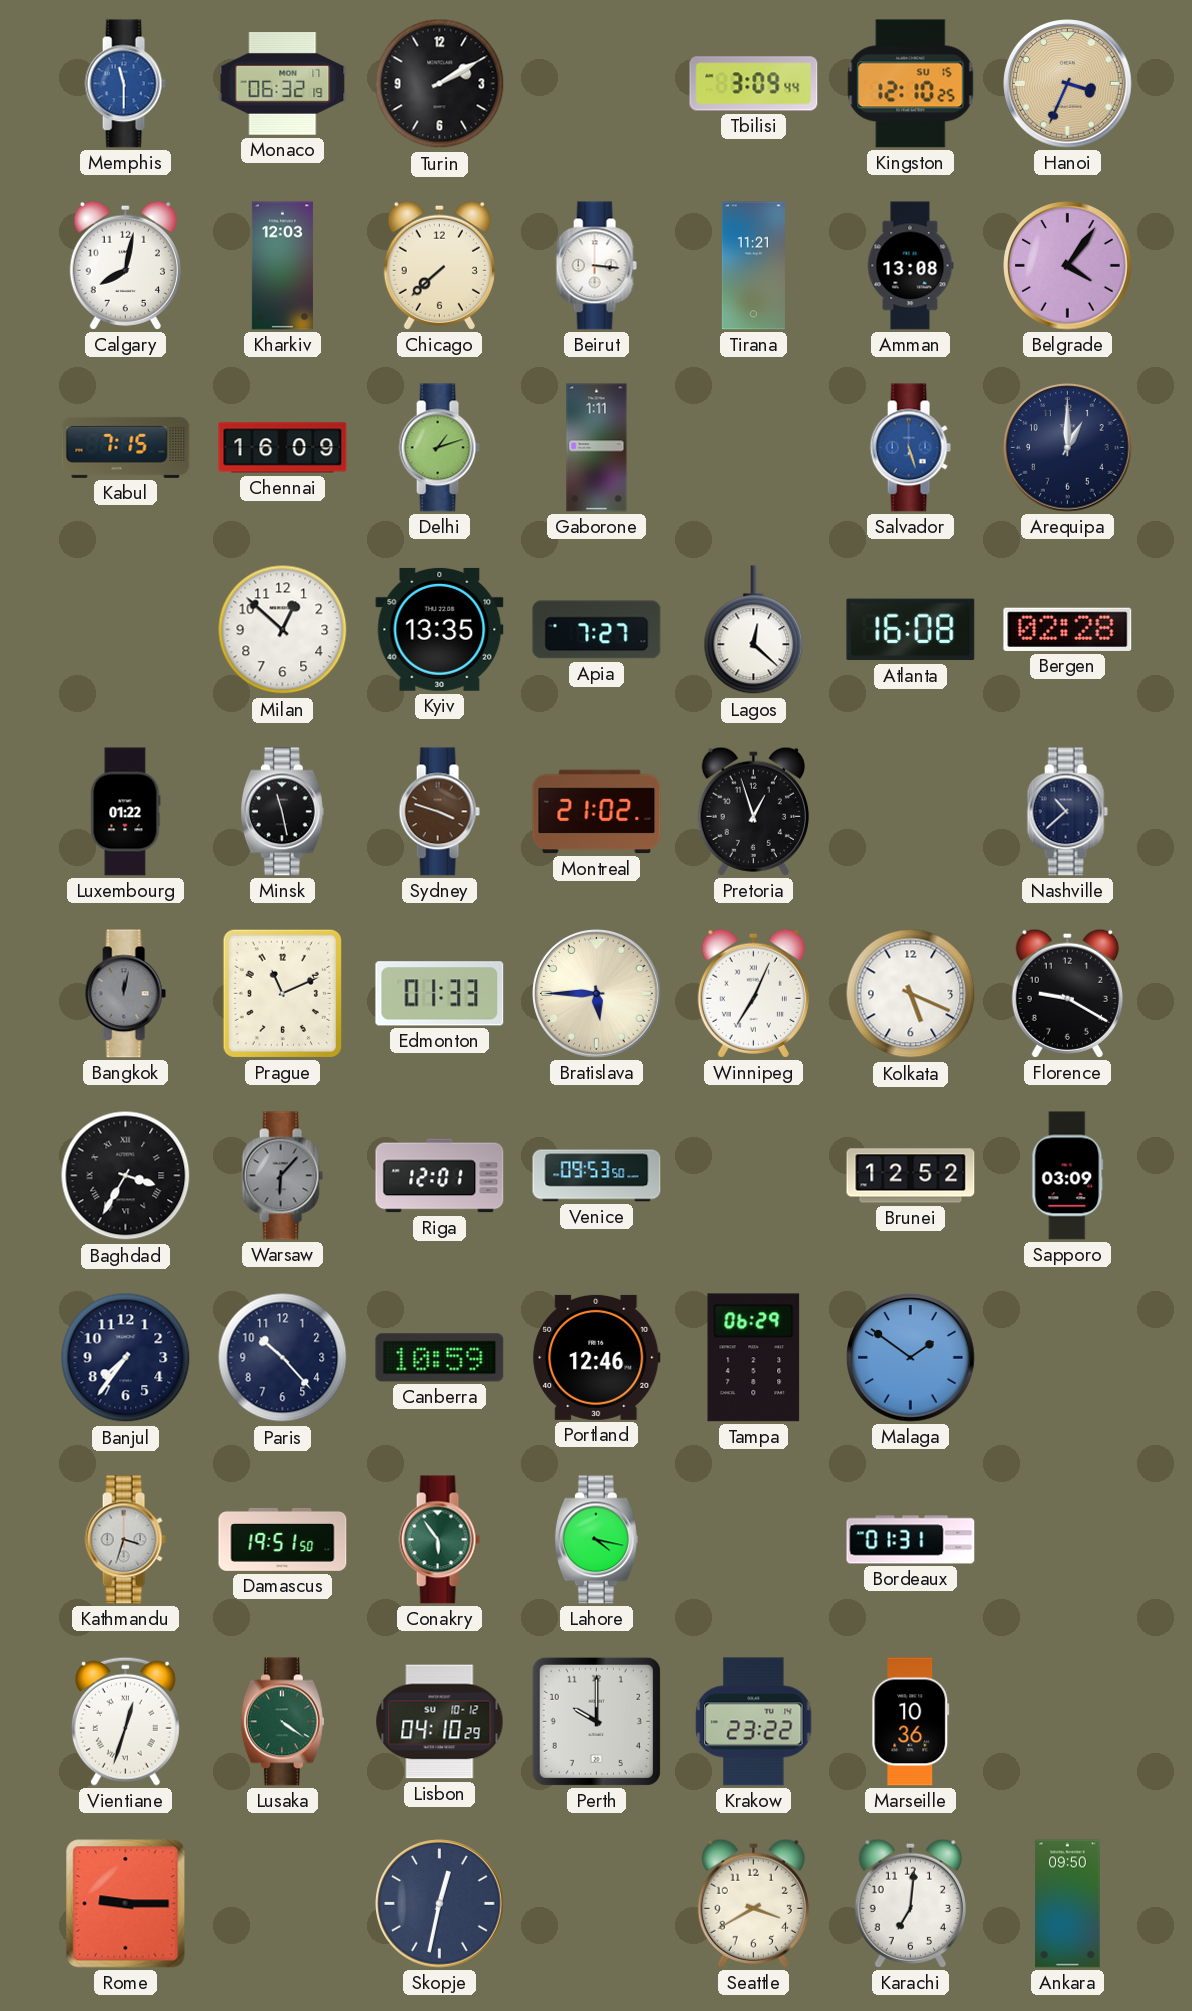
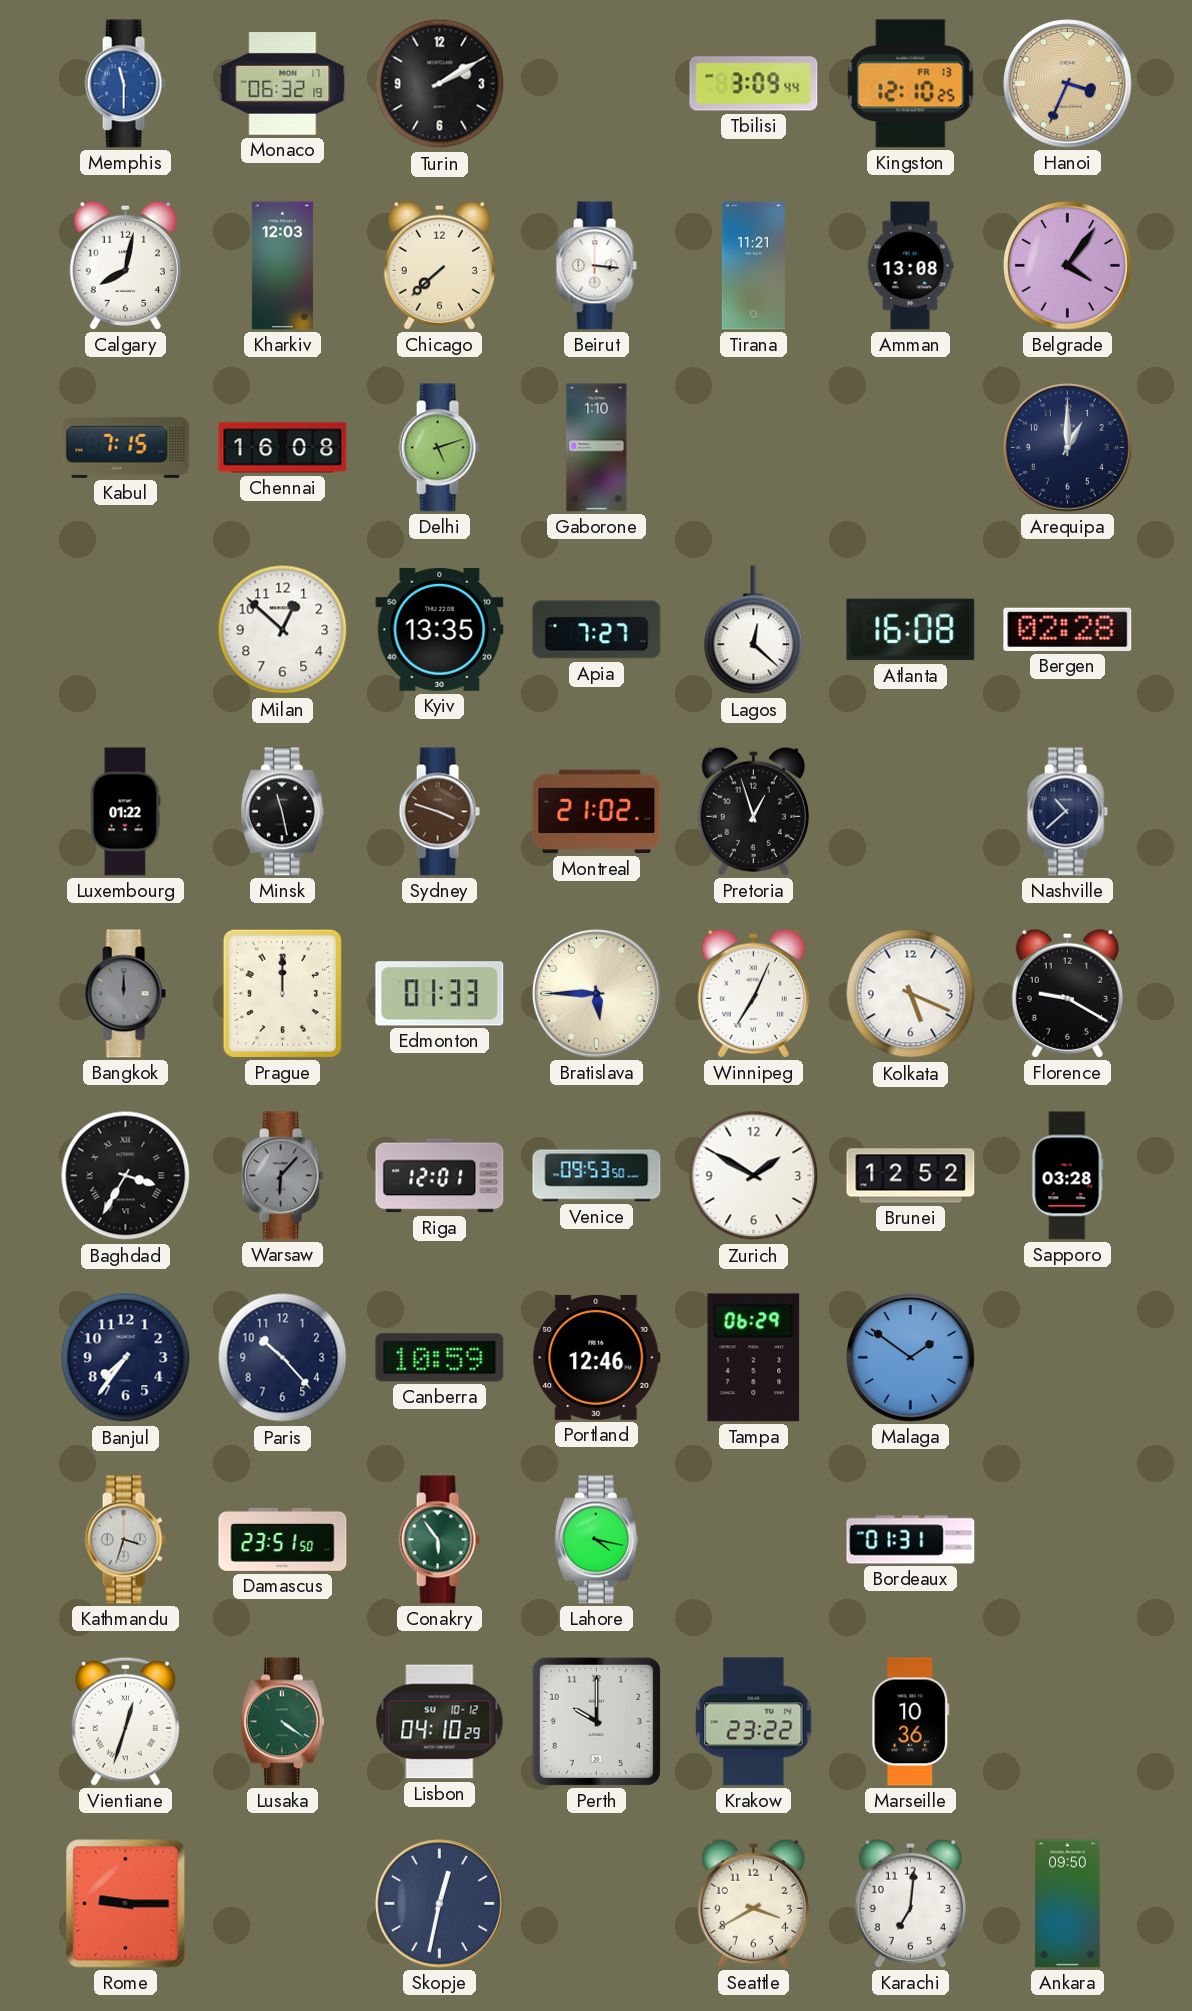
Kingston date: SU 15 -> FR 13
Chennai: 16:09 -> 16:08
Delhi: 1:12 -> 5:12
Gaborone: 1:11 -> 1:10
Salvador: 5:27 -> none
Bangkok: 12:02 -> 12:00
Prague: 11:11 -> 12:00
Zurich: none -> 1:50
Sapporo: 03:09 -> 03:28
Damascus: 19:51 -> 23:51
